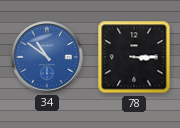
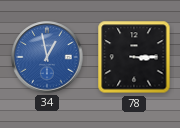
34: 10:51 -> 12:58
